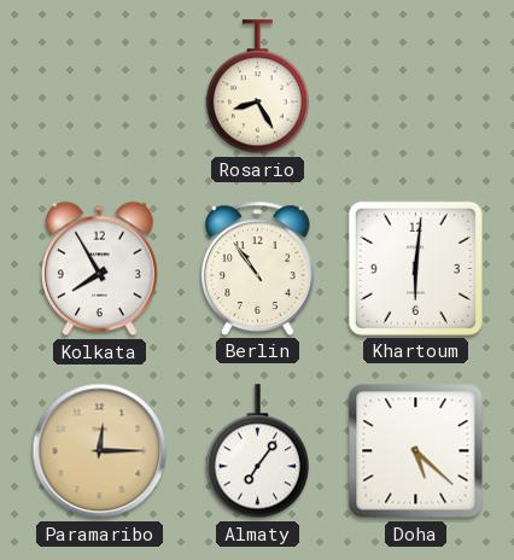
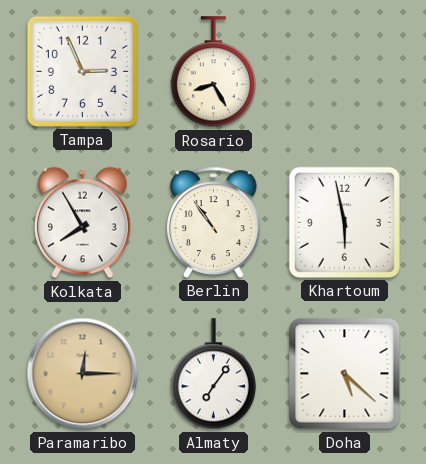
Tampa: none -> 2:56
Khartoum: 6:01 -> 5:58
